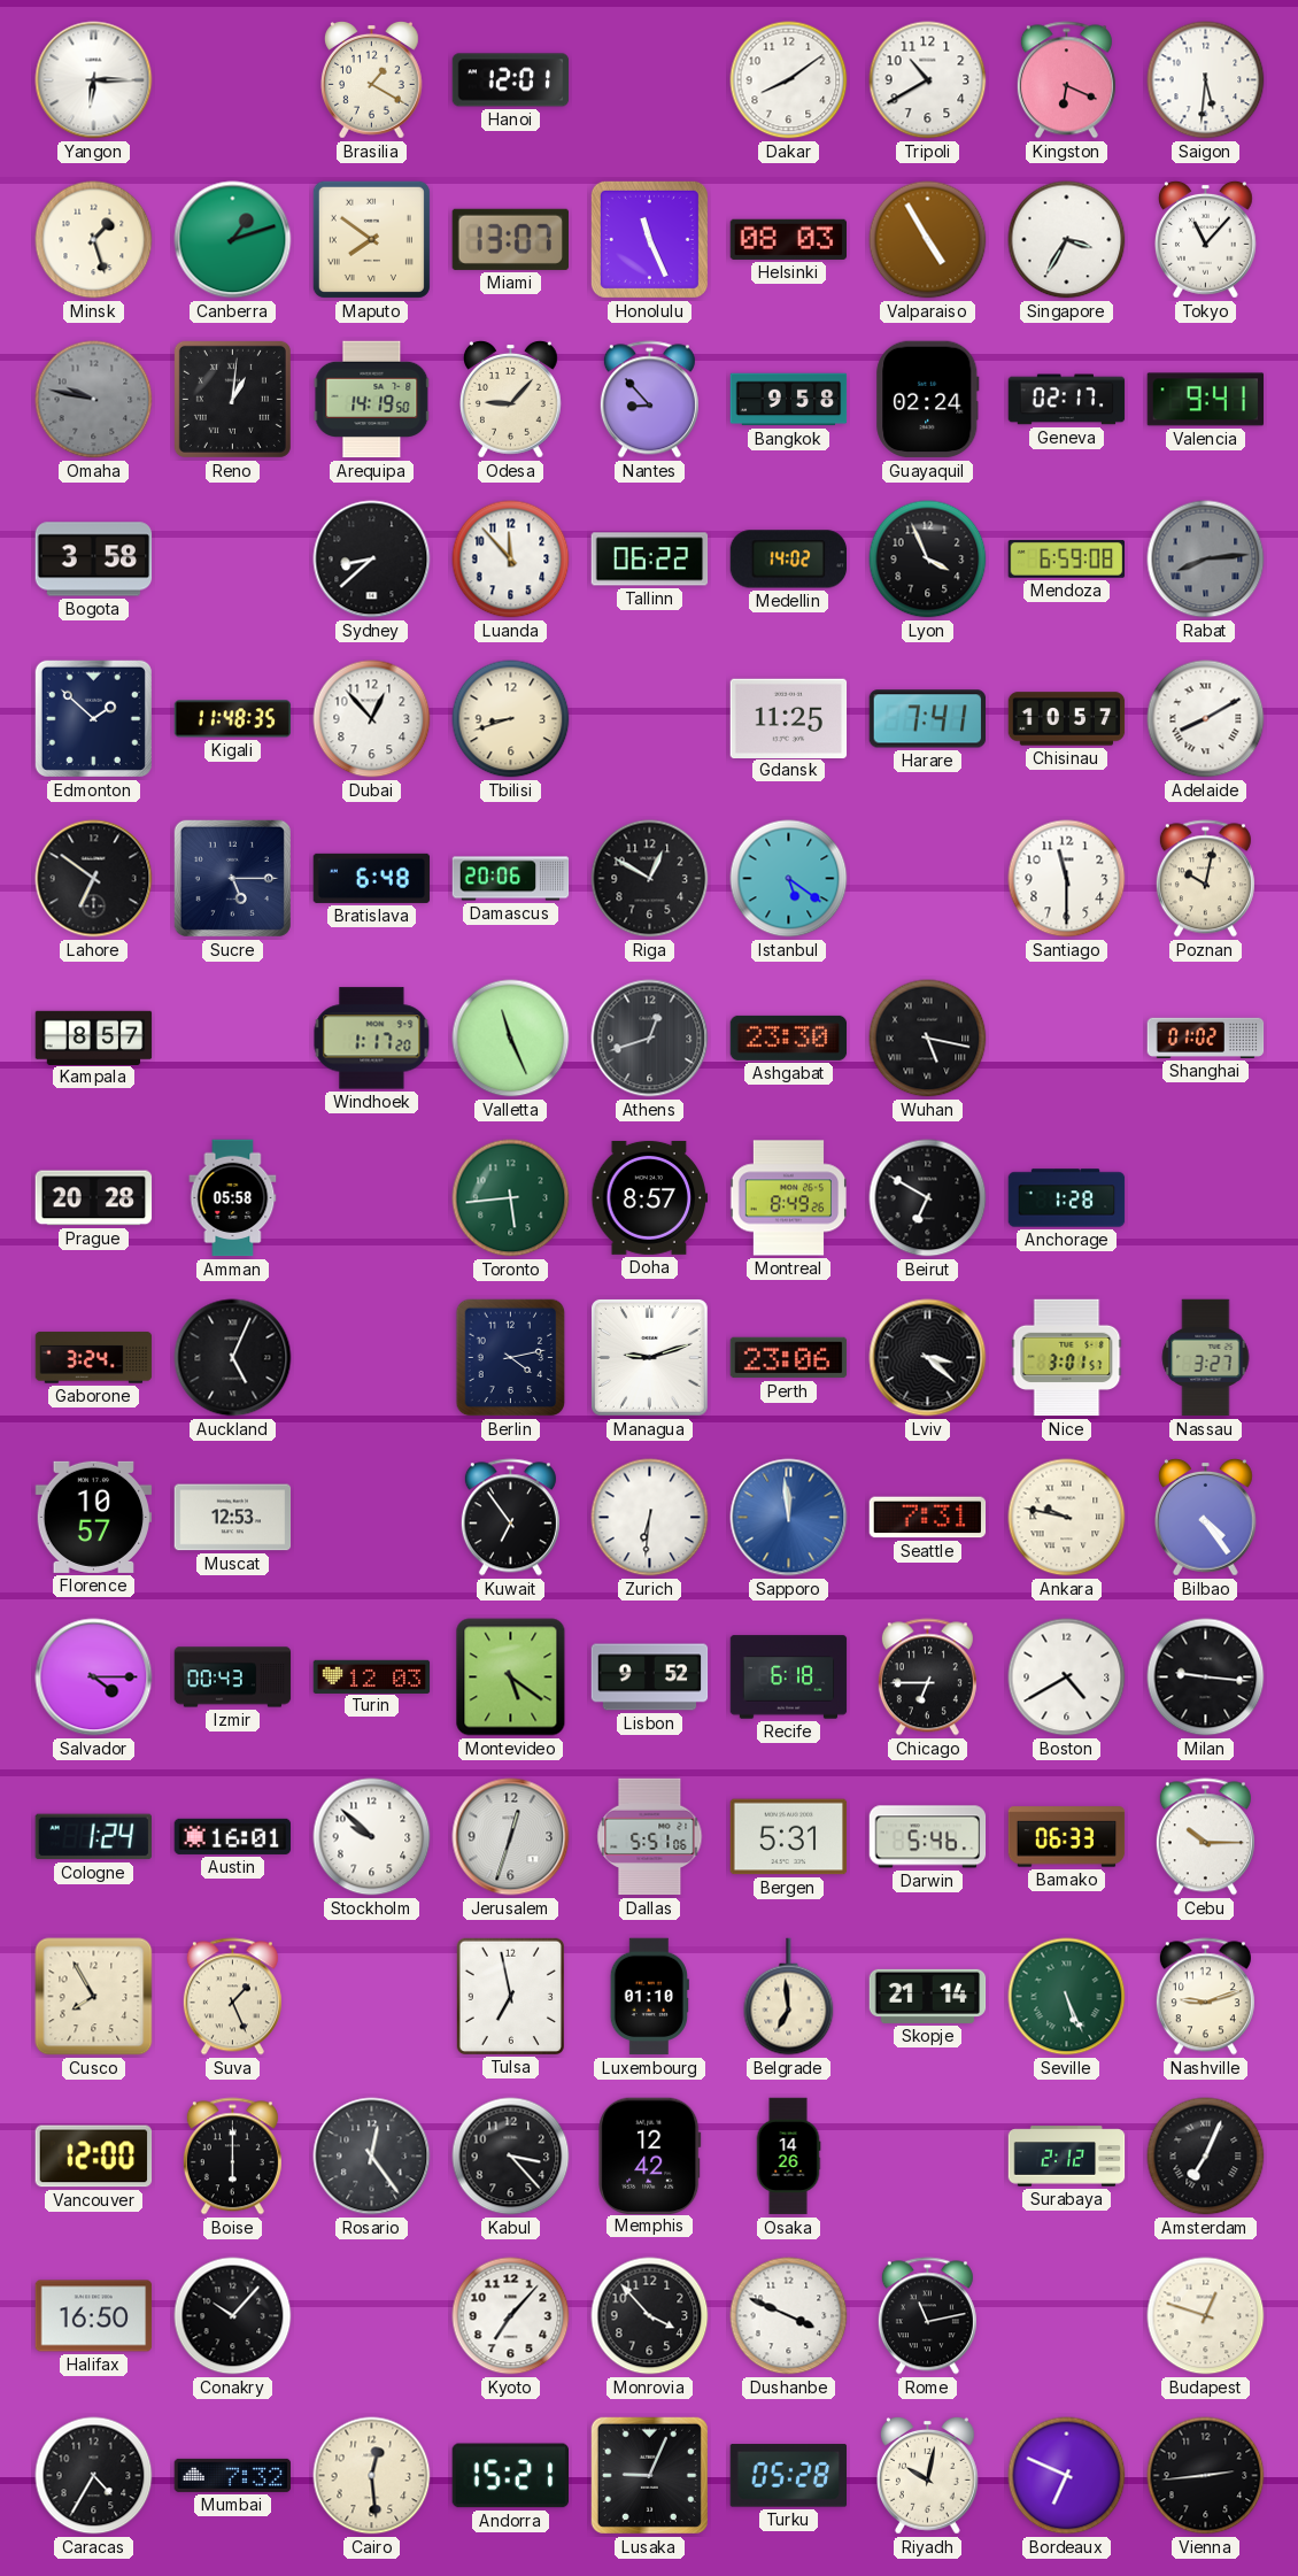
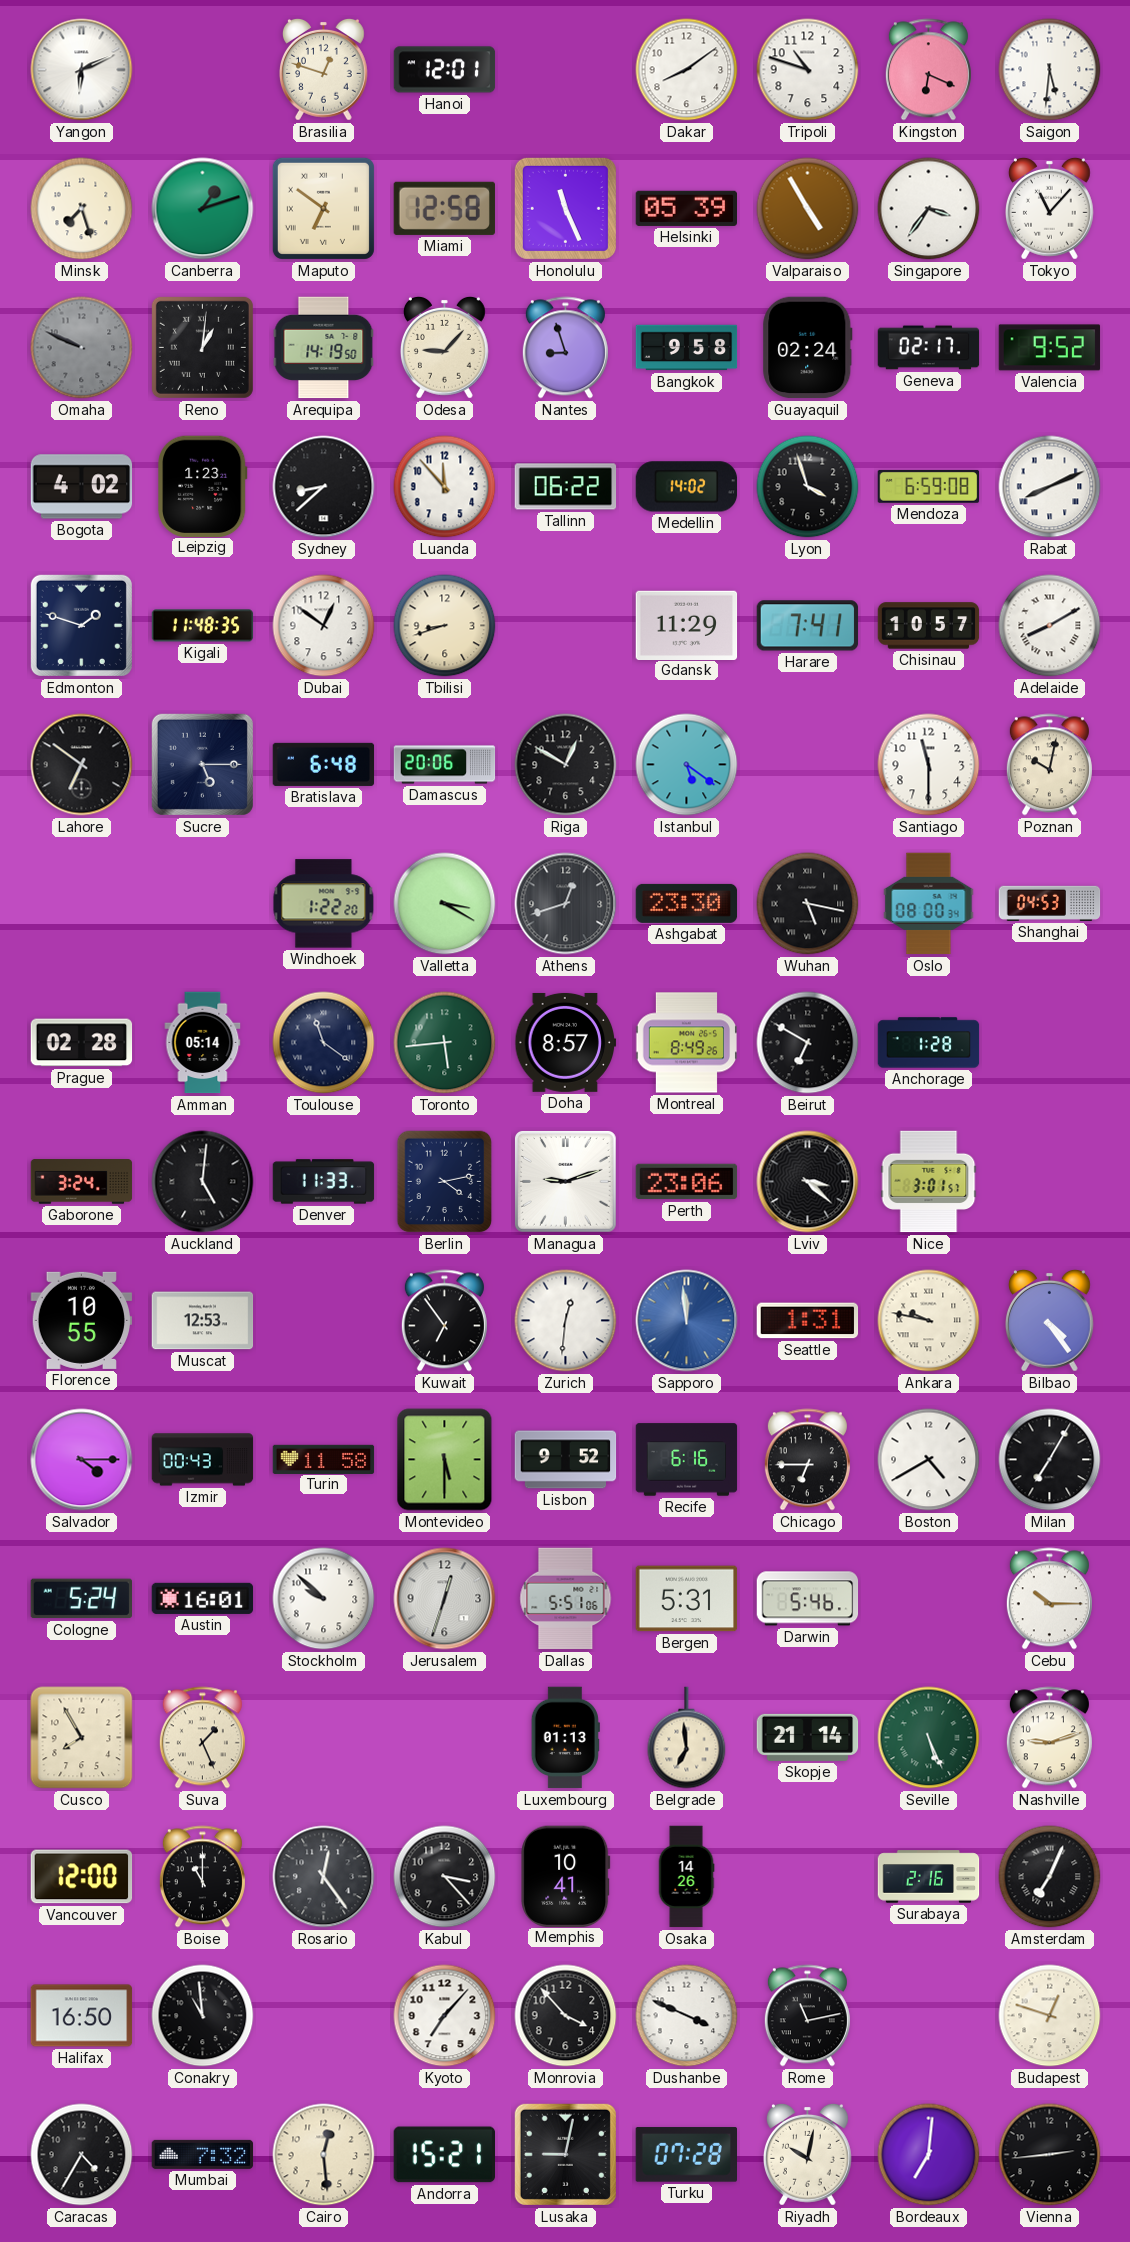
Yangon: 6:15 -> 6:11
Brasilia: 1:20 -> 12:48
Tripoli: 10:40 -> 10:48
Minsk: 1:27 -> 7:27
Maputo: 7:51 -> 6:51
Miami: 13:07 -> 12:58
Helsinki: 08:03 -> 05:39
Singapore: 3:35 -> 3:36
Omaha: 9:47 -> 9:49
Nantes: 8:53 -> 8:57
Valencia: 9:41 -> 9:52
Bogota: 3:58 -> 4:02
Leipzig: none -> 1:23
Lyon: 3:56 -> 3:57
Rabat: 8:14 -> 8:11
Rabat dial: grey -> white
Edmonton: 1:52 -> 1:48
Dubai: 12:53 -> 12:51
Gdansk: 11:25 -> 11:29
Kampala: 8:57 -> none
Windhoek: 1:17 -> 1:22
Valletta: 11:26 -> 3:20
Oslo: none -> 08:00
Shanghai: 01:02 -> 04:53
Prague: 20:28 -> 02:28
Amman: 05:58 -> 05:14
Toulouse: none -> 11:21
Auckland: 5:04 -> 5:01
Denver: none -> 11:33
Nassau: 3:27 -> none
Florence: 10:57 -> 10:55
Zurich: 6:31 -> 12:31
Seattle: 7:31 -> 1:31
Turin: 12:03 -> 11:58
Montevideo: 5:21 -> 5:30
Recife: 6:18 -> 6:16
Milan: 9:16 -> 7:05
Cologne: 1:24 -> 5:24
Bamako: 06:33 -> none
Tulsa: 6:58 -> none
Luxembourg: 01:10 -> 01:13
Boise: 6:00 -> 11:00
Memphis: 12:42 -> 10:41
Surabaya: 2:12 -> 2:16
Conakry: 10:07 -> 10:59
Lusaka: 9:04 -> 9:02
Turku: 05:28 -> 07:28
Bordeaux: 6:49 -> 7:01
